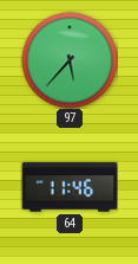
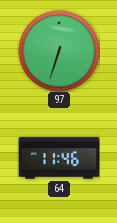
97: 5:37 -> 6:33
